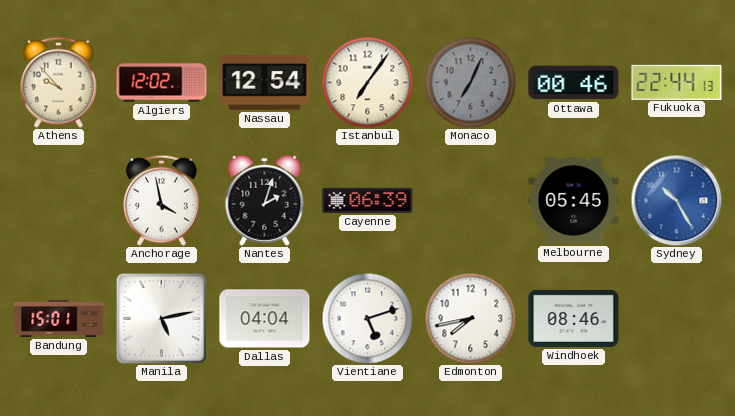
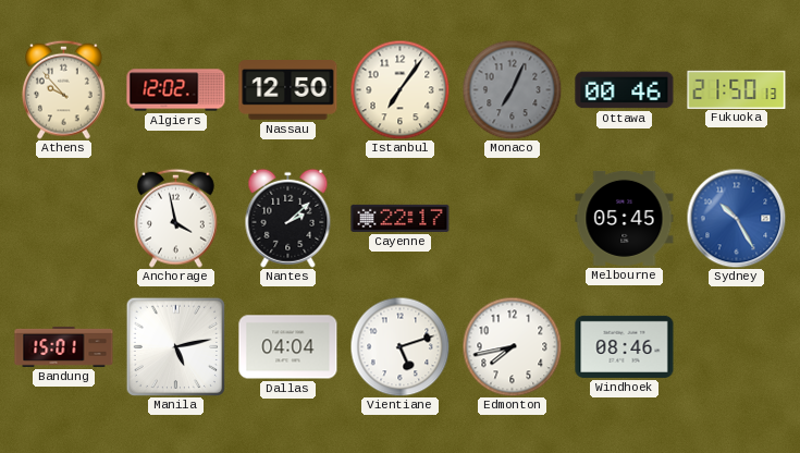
Nassau: 12:54 -> 12:50
Fukuoka: 22:44 -> 21:50
Nantes: 2:03 -> 2:08
Cayenne: 06:39 -> 22:17
